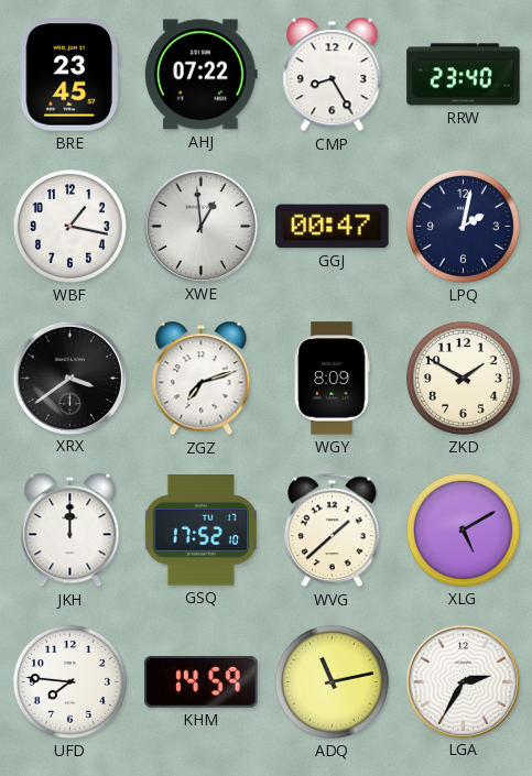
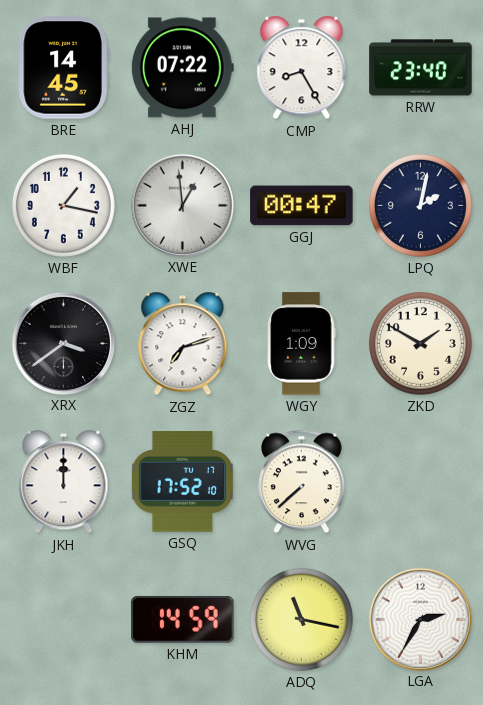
BRE: 23:45 -> 14:45
WGY: 8:09 -> 1:09
WVG: 1:38 -> 7:38
XLG: 5:10 -> none
UFD: 7:46 -> none
ADQ: 11:13 -> 11:17
